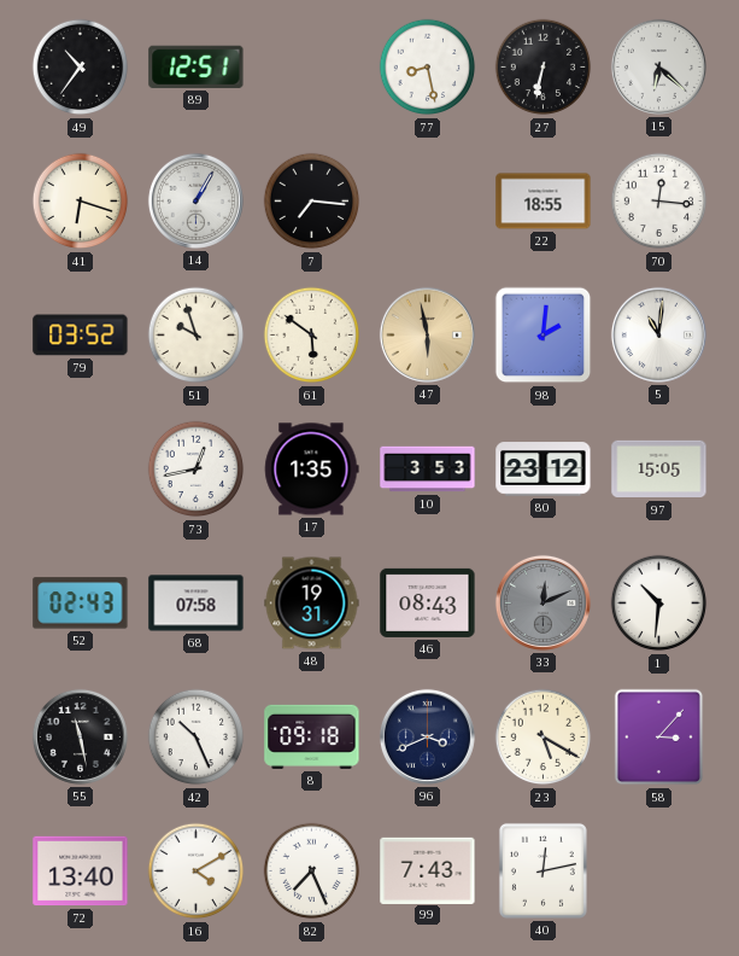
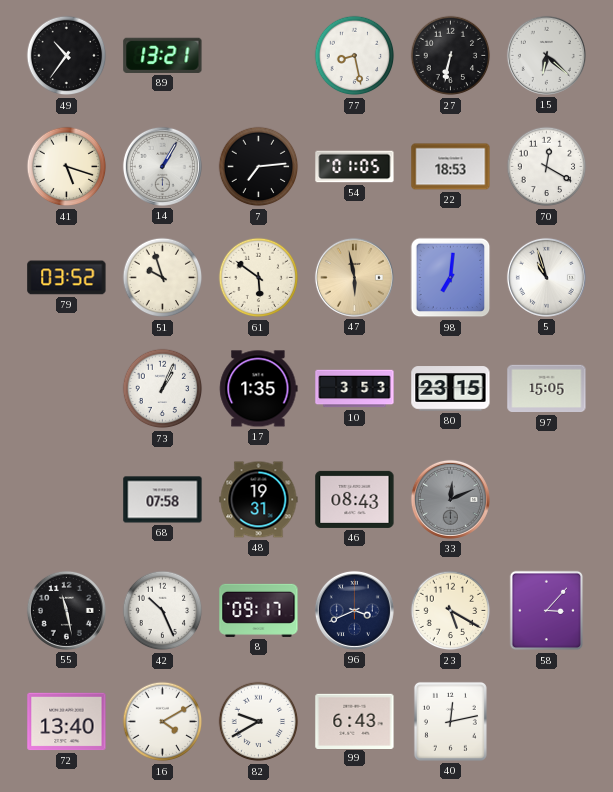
89: 12:51 -> 13:21
41: 6:18 -> 5:18
7: 7:16 -> 7:14
54: none -> 01:05
22: 18:55 -> 18:53
70: 12:16 -> 12:20
98: 2:01 -> 7:01
5: 11:01 -> 10:57
73: 12:43 -> 1:04
80: 23:12 -> 23:15
52: 02:43 -> none
1: 10:31 -> none
8: 09:18 -> 09:17
82: 7:26 -> 9:40
99: 7:43 -> 6:43
